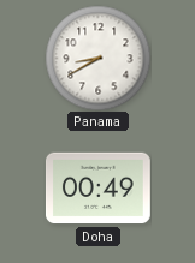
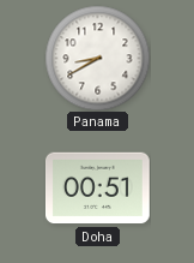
Doha: 00:49 -> 00:51
